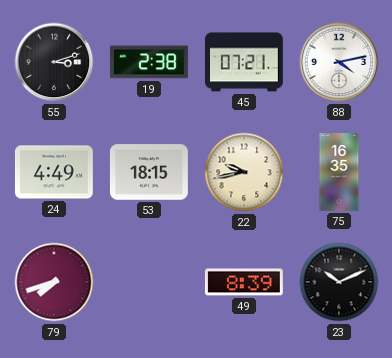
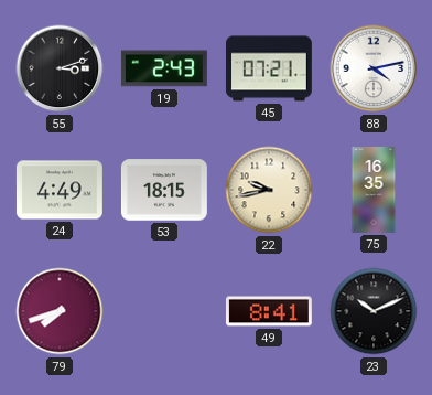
19: 2:38 -> 2:43
49: 8:39 -> 8:41
